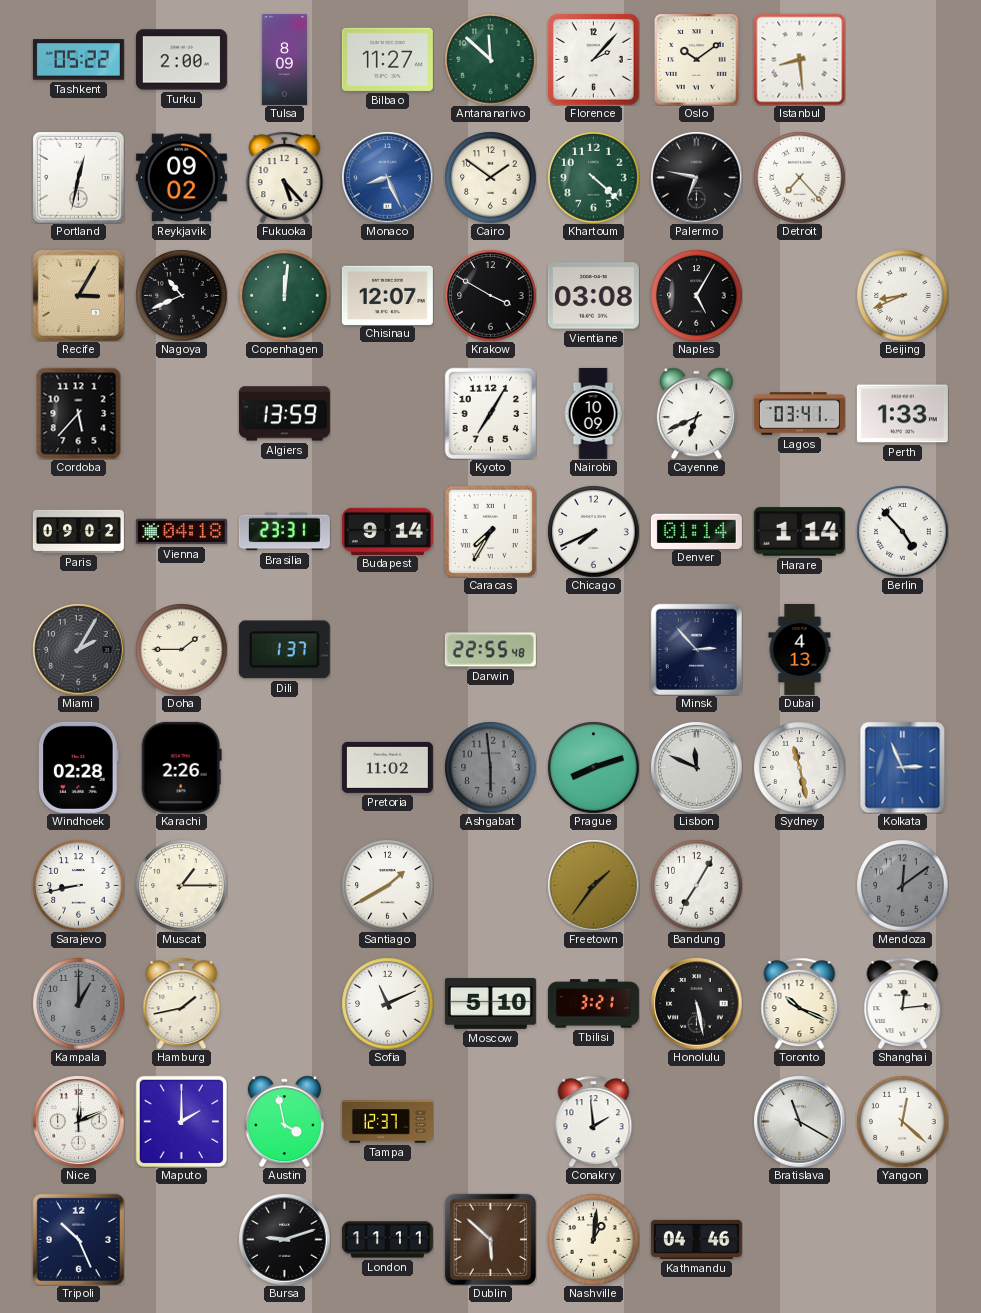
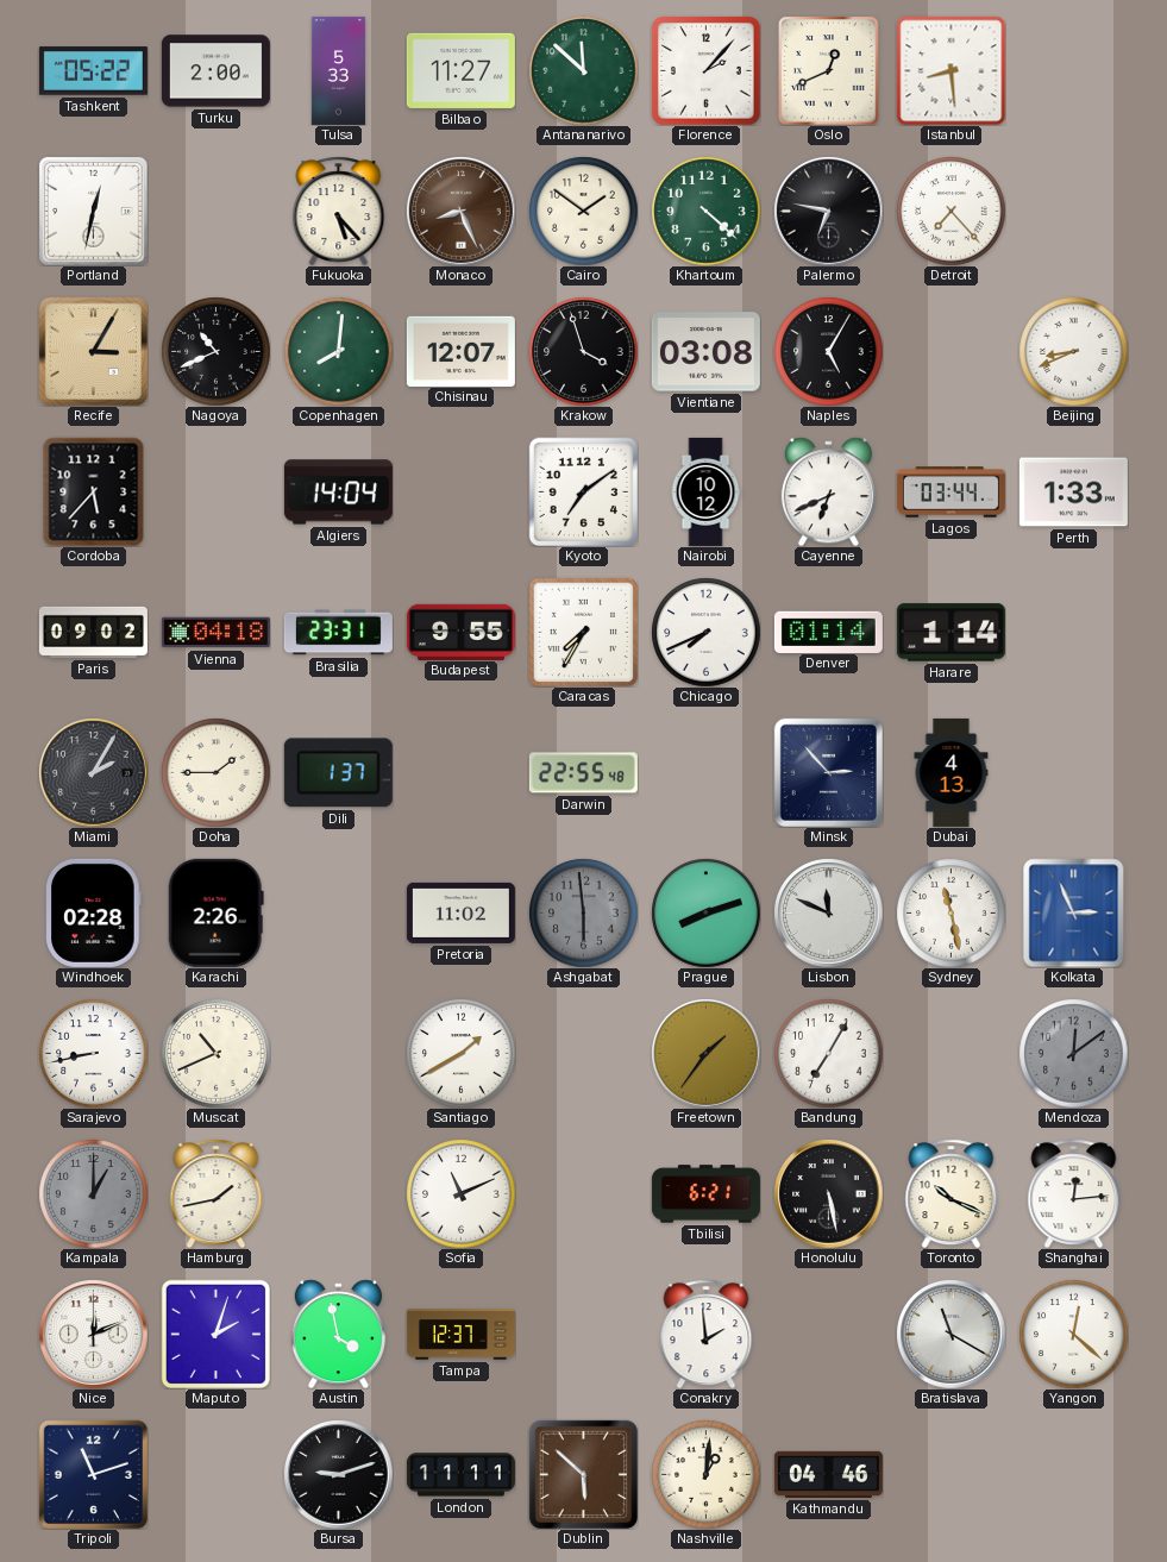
Tulsa: 8:09 -> 5:33
Oslo: 10:09 -> 12:41
Reykjavik: 09:02 -> none
Monaco dial: blue -> brown
Copenhagen: 12:01 -> 8:01
Krakow: 3:50 -> 3:57
Algiers: 13:59 -> 14:04
Kyoto: 7:05 -> 7:09
Nairobi: 10:09 -> 10:12
Lagos: 03:41 -> 03:44
Budapest: 9:14 -> 9:55
Berlin: 4:53 -> none
Muscat: 1:15 -> 10:41
Moscow: 5:10 -> none
Tbilisi: 3:21 -> 6:21
Maputo: 2:00 -> 2:03
Tripoli: 10:26 -> 11:12
